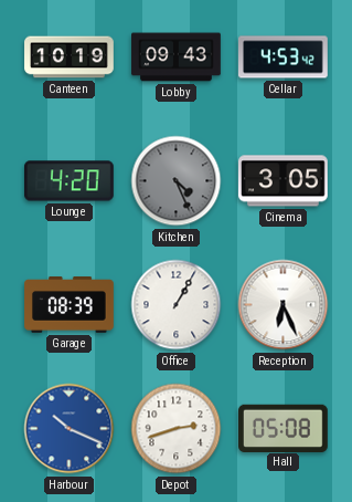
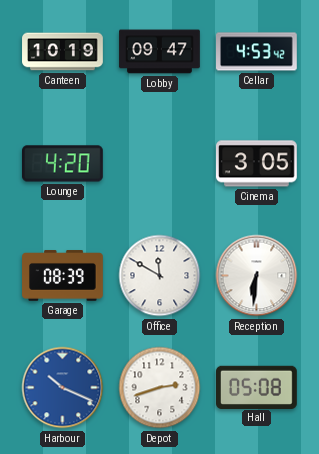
Lobby: 09:43 -> 09:47
Kitchen: 4:26 -> none
Office: 1:05 -> 11:50
Reception: 6:26 -> 6:31
